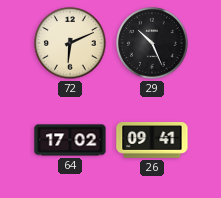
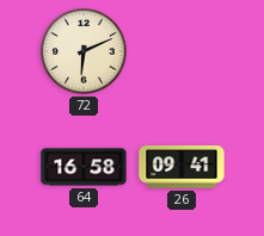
29: 10:26 -> none
64: 17:02 -> 16:58
